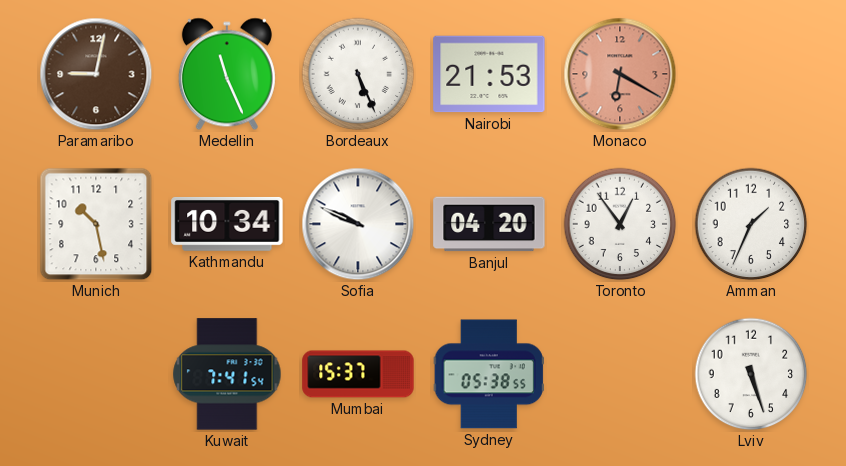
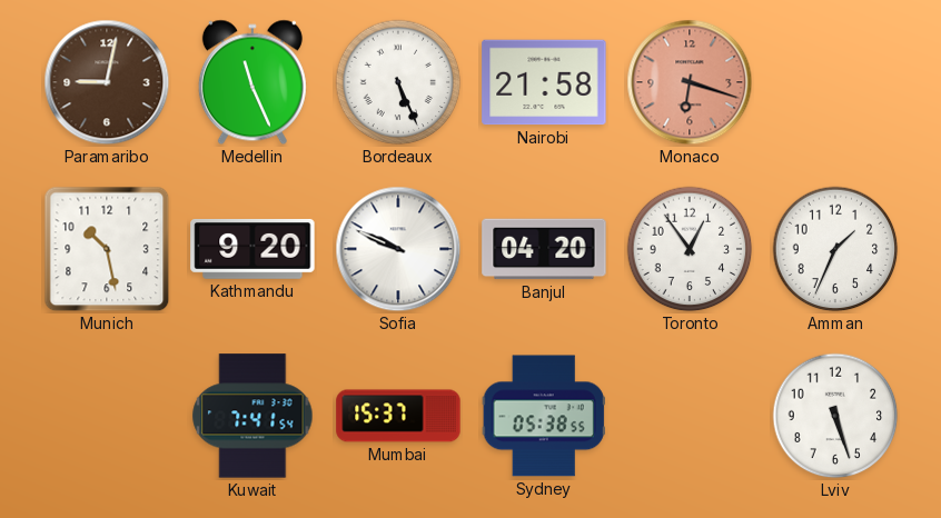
Nairobi: 21:53 -> 21:58
Monaco: 6:20 -> 6:18
Kathmandu: 10:34 -> 9:20
